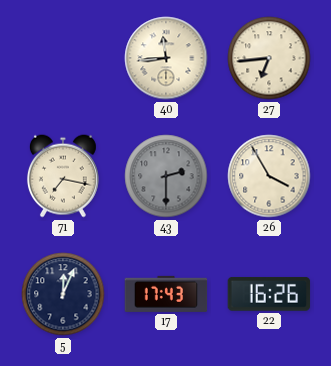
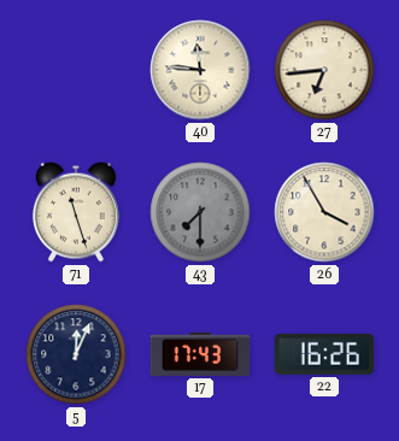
40: 11:44 -> 11:46
71: 7:17 -> 11:27
43: 2:30 -> 7:30
